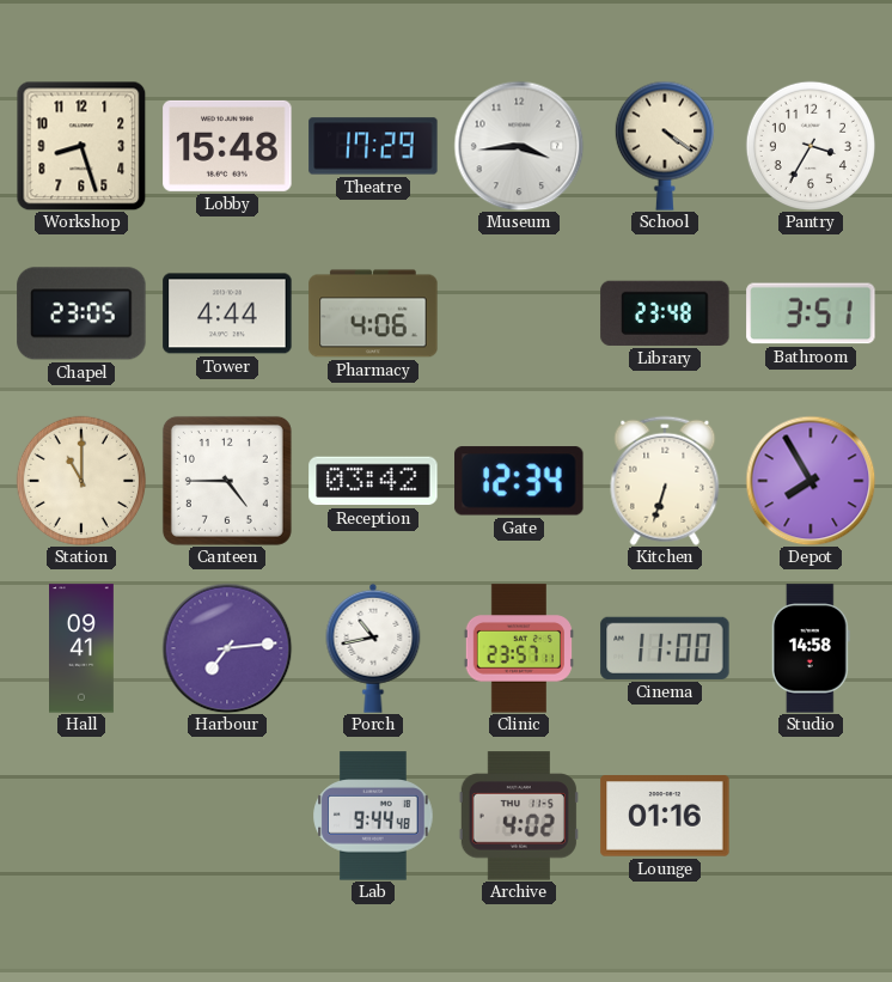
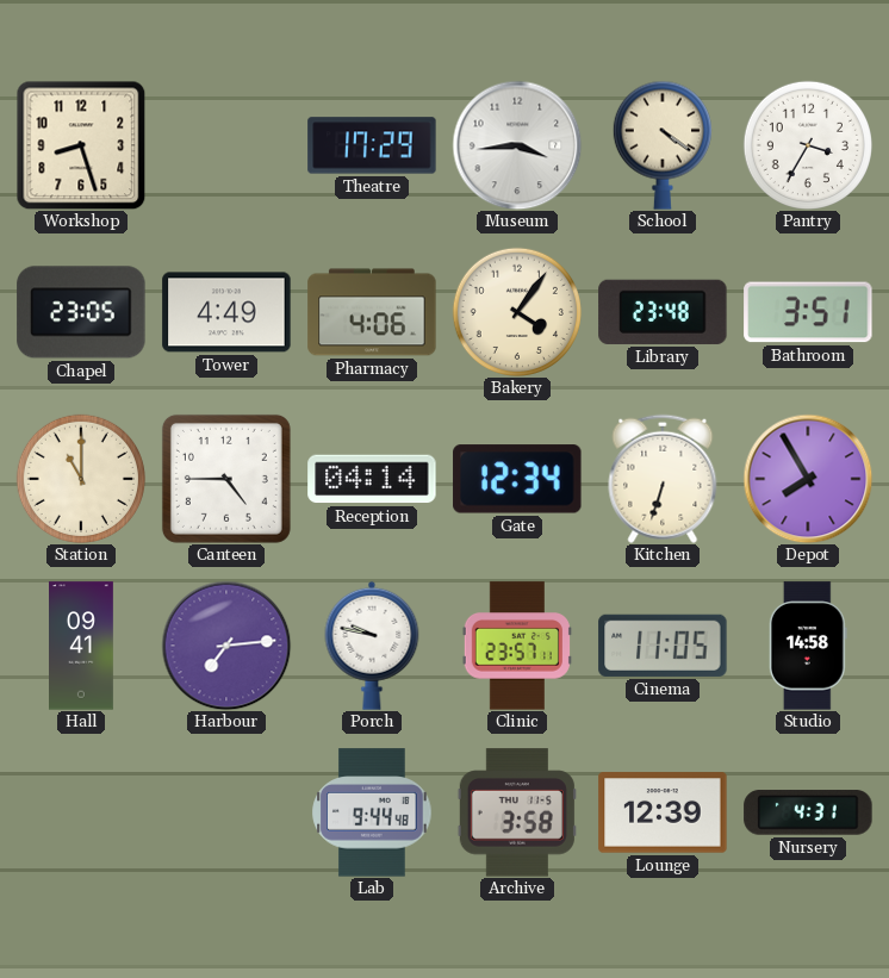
Lobby: 15:48 -> none
Tower: 4:44 -> 4:49
Bakery: none -> 4:06
Reception: 03:42 -> 04:14
Porch: 10:43 -> 9:47
Cinema: 11:00 -> 11:05
Archive: 4:02 -> 3:58
Lounge: 01:16 -> 12:39
Nursery: none -> 4:31
